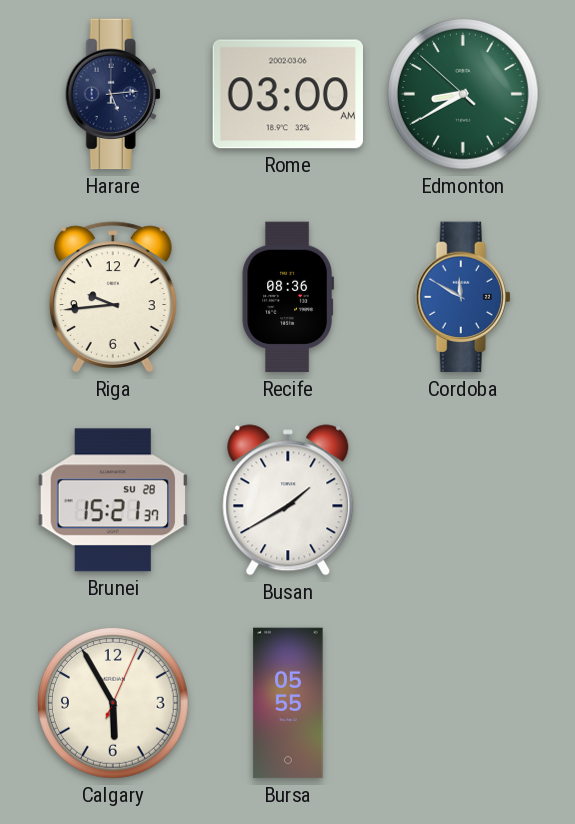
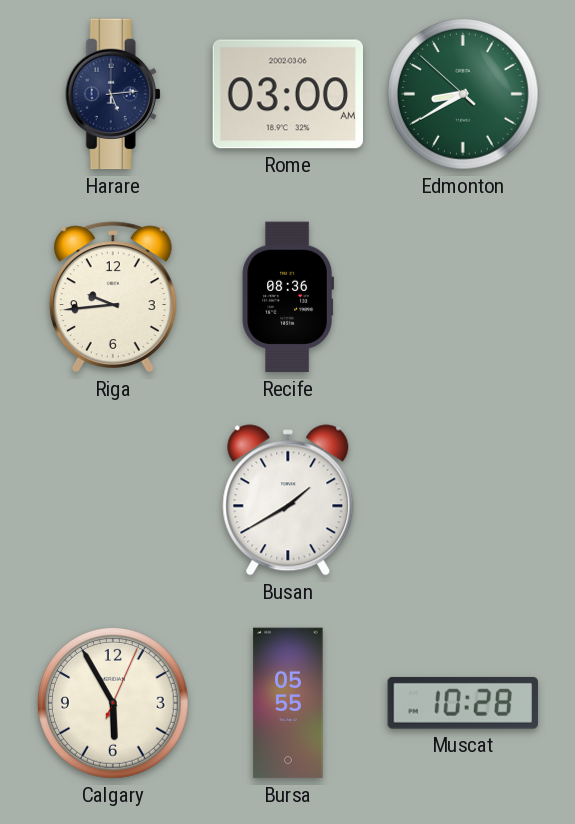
Cordoba: 11:50 -> none
Brunei: 15:21 -> none
Muscat: none -> 10:28
